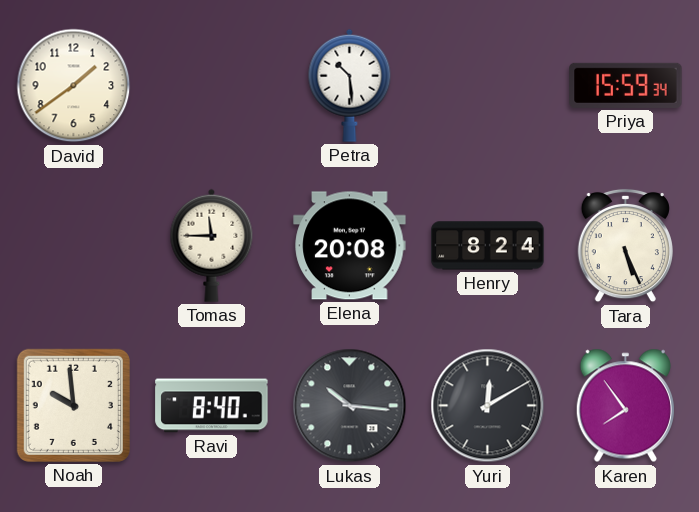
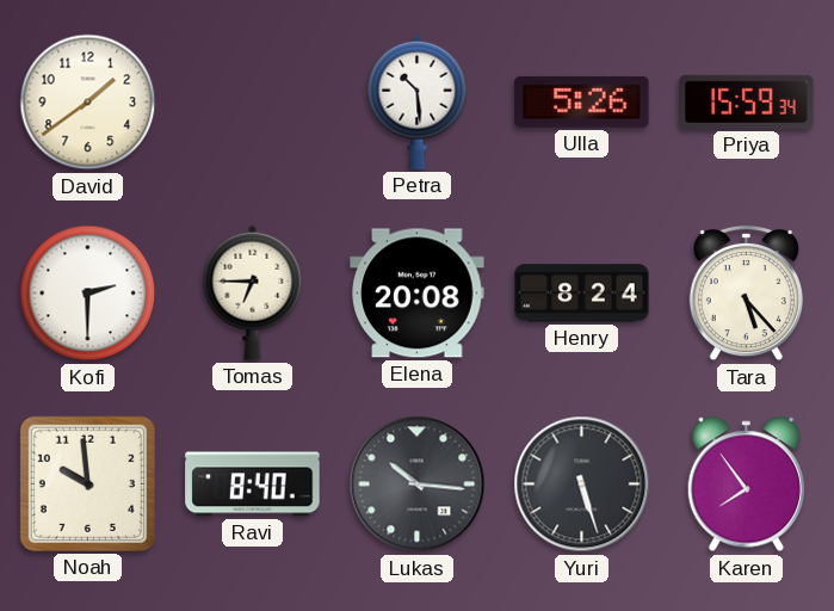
Ulla: none -> 5:26
Kofi: none -> 2:30
Tomas: 11:45 -> 6:45
Tara: 5:26 -> 5:23
Yuri: 12:10 -> 5:27
